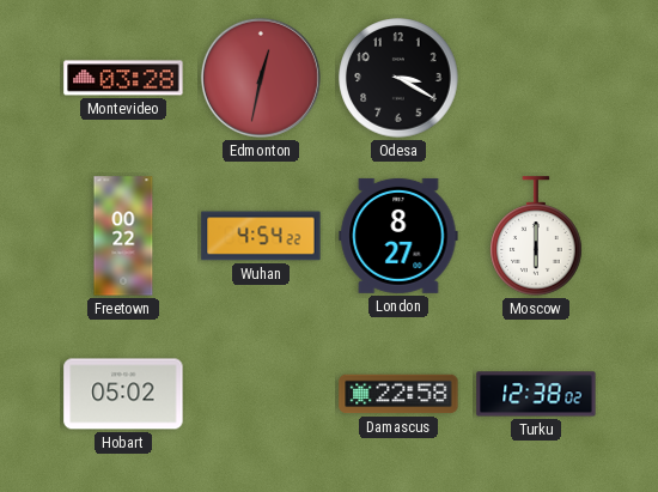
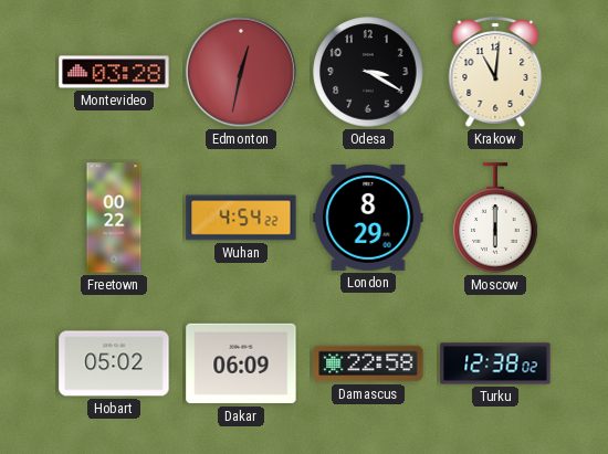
Krakow: none -> 11:01
London: 8:27 -> 8:29
Dakar: none -> 06:09
